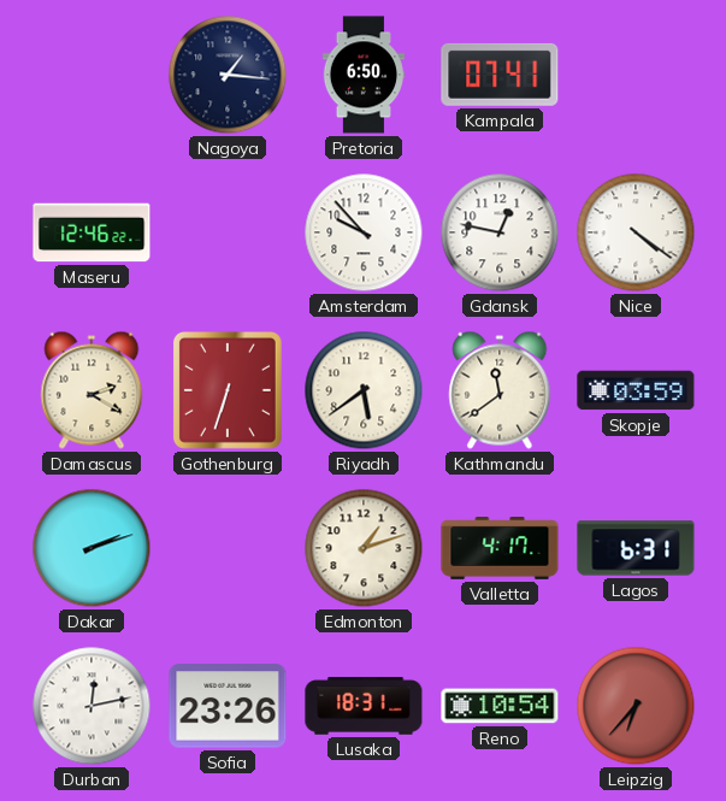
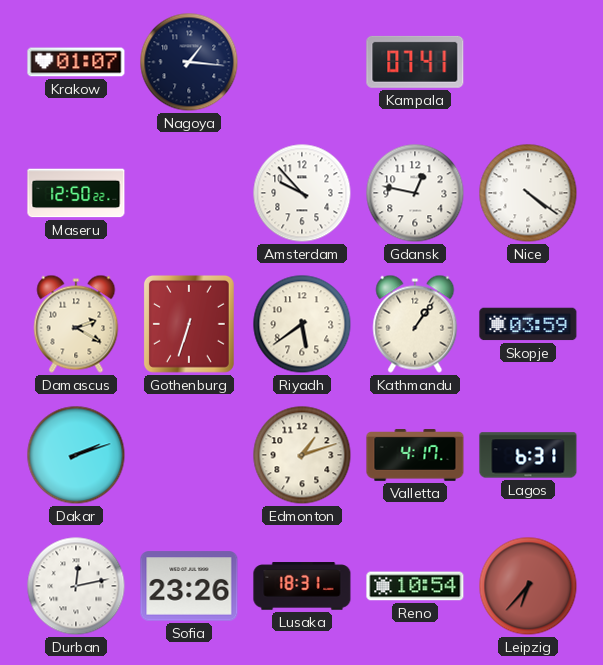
Krakow: none -> 01:07
Pretoria: 6:50 -> none
Maseru: 12:46 -> 12:50
Kathmandu: 11:39 -> 1:06
